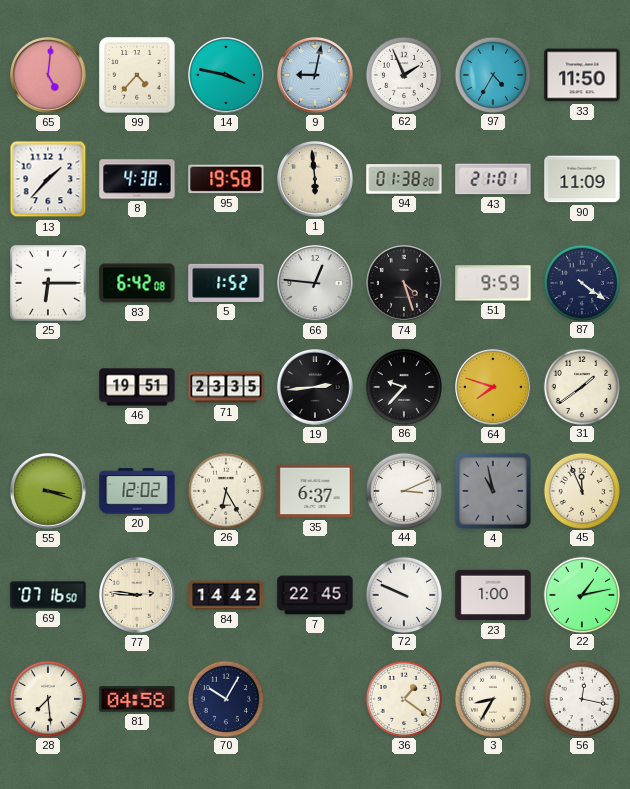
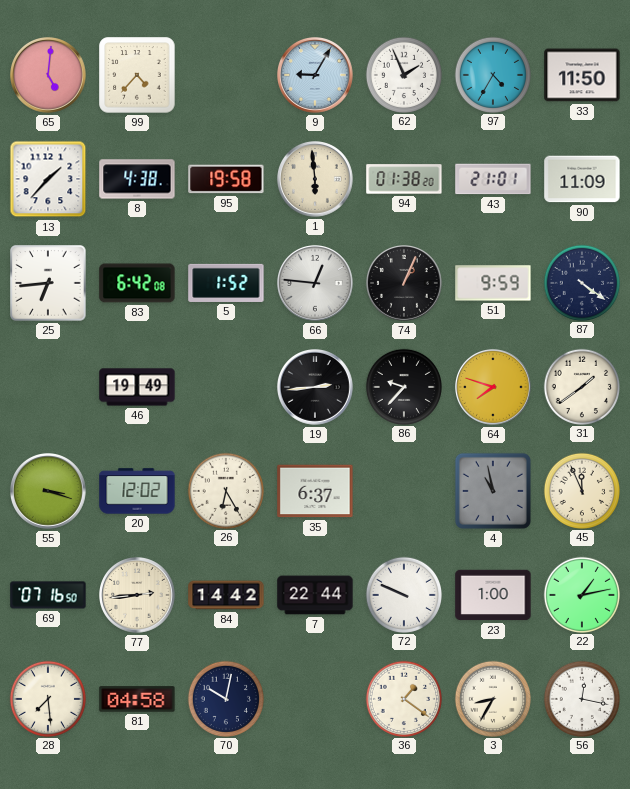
14: 3:47 -> none
9: 9:02 -> 9:05
25: 6:15 -> 6:44
74: 4:27 -> 1:04
46: 19:51 -> 19:49
71: 23:35 -> none
44: 3:11 -> none
77: 2:46 -> 2:44
7: 22:45 -> 22:44
70: 10:05 -> 10:02
